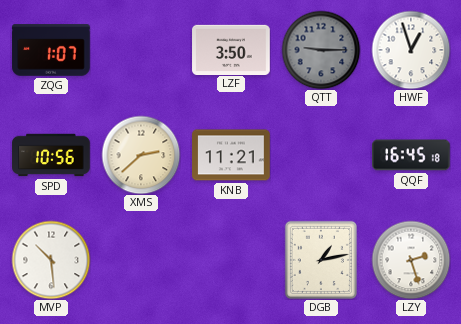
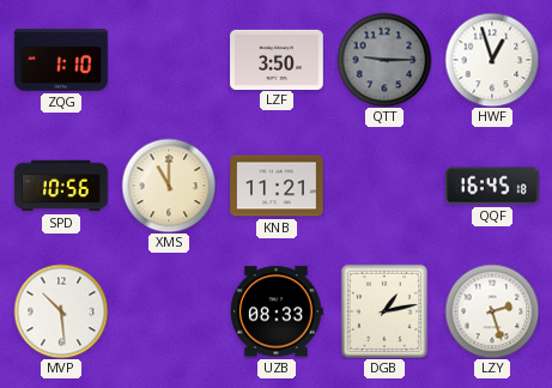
ZQG: 1:07 -> 1:10
XMS: 2:38 -> 11:00
UZB: none -> 08:33
